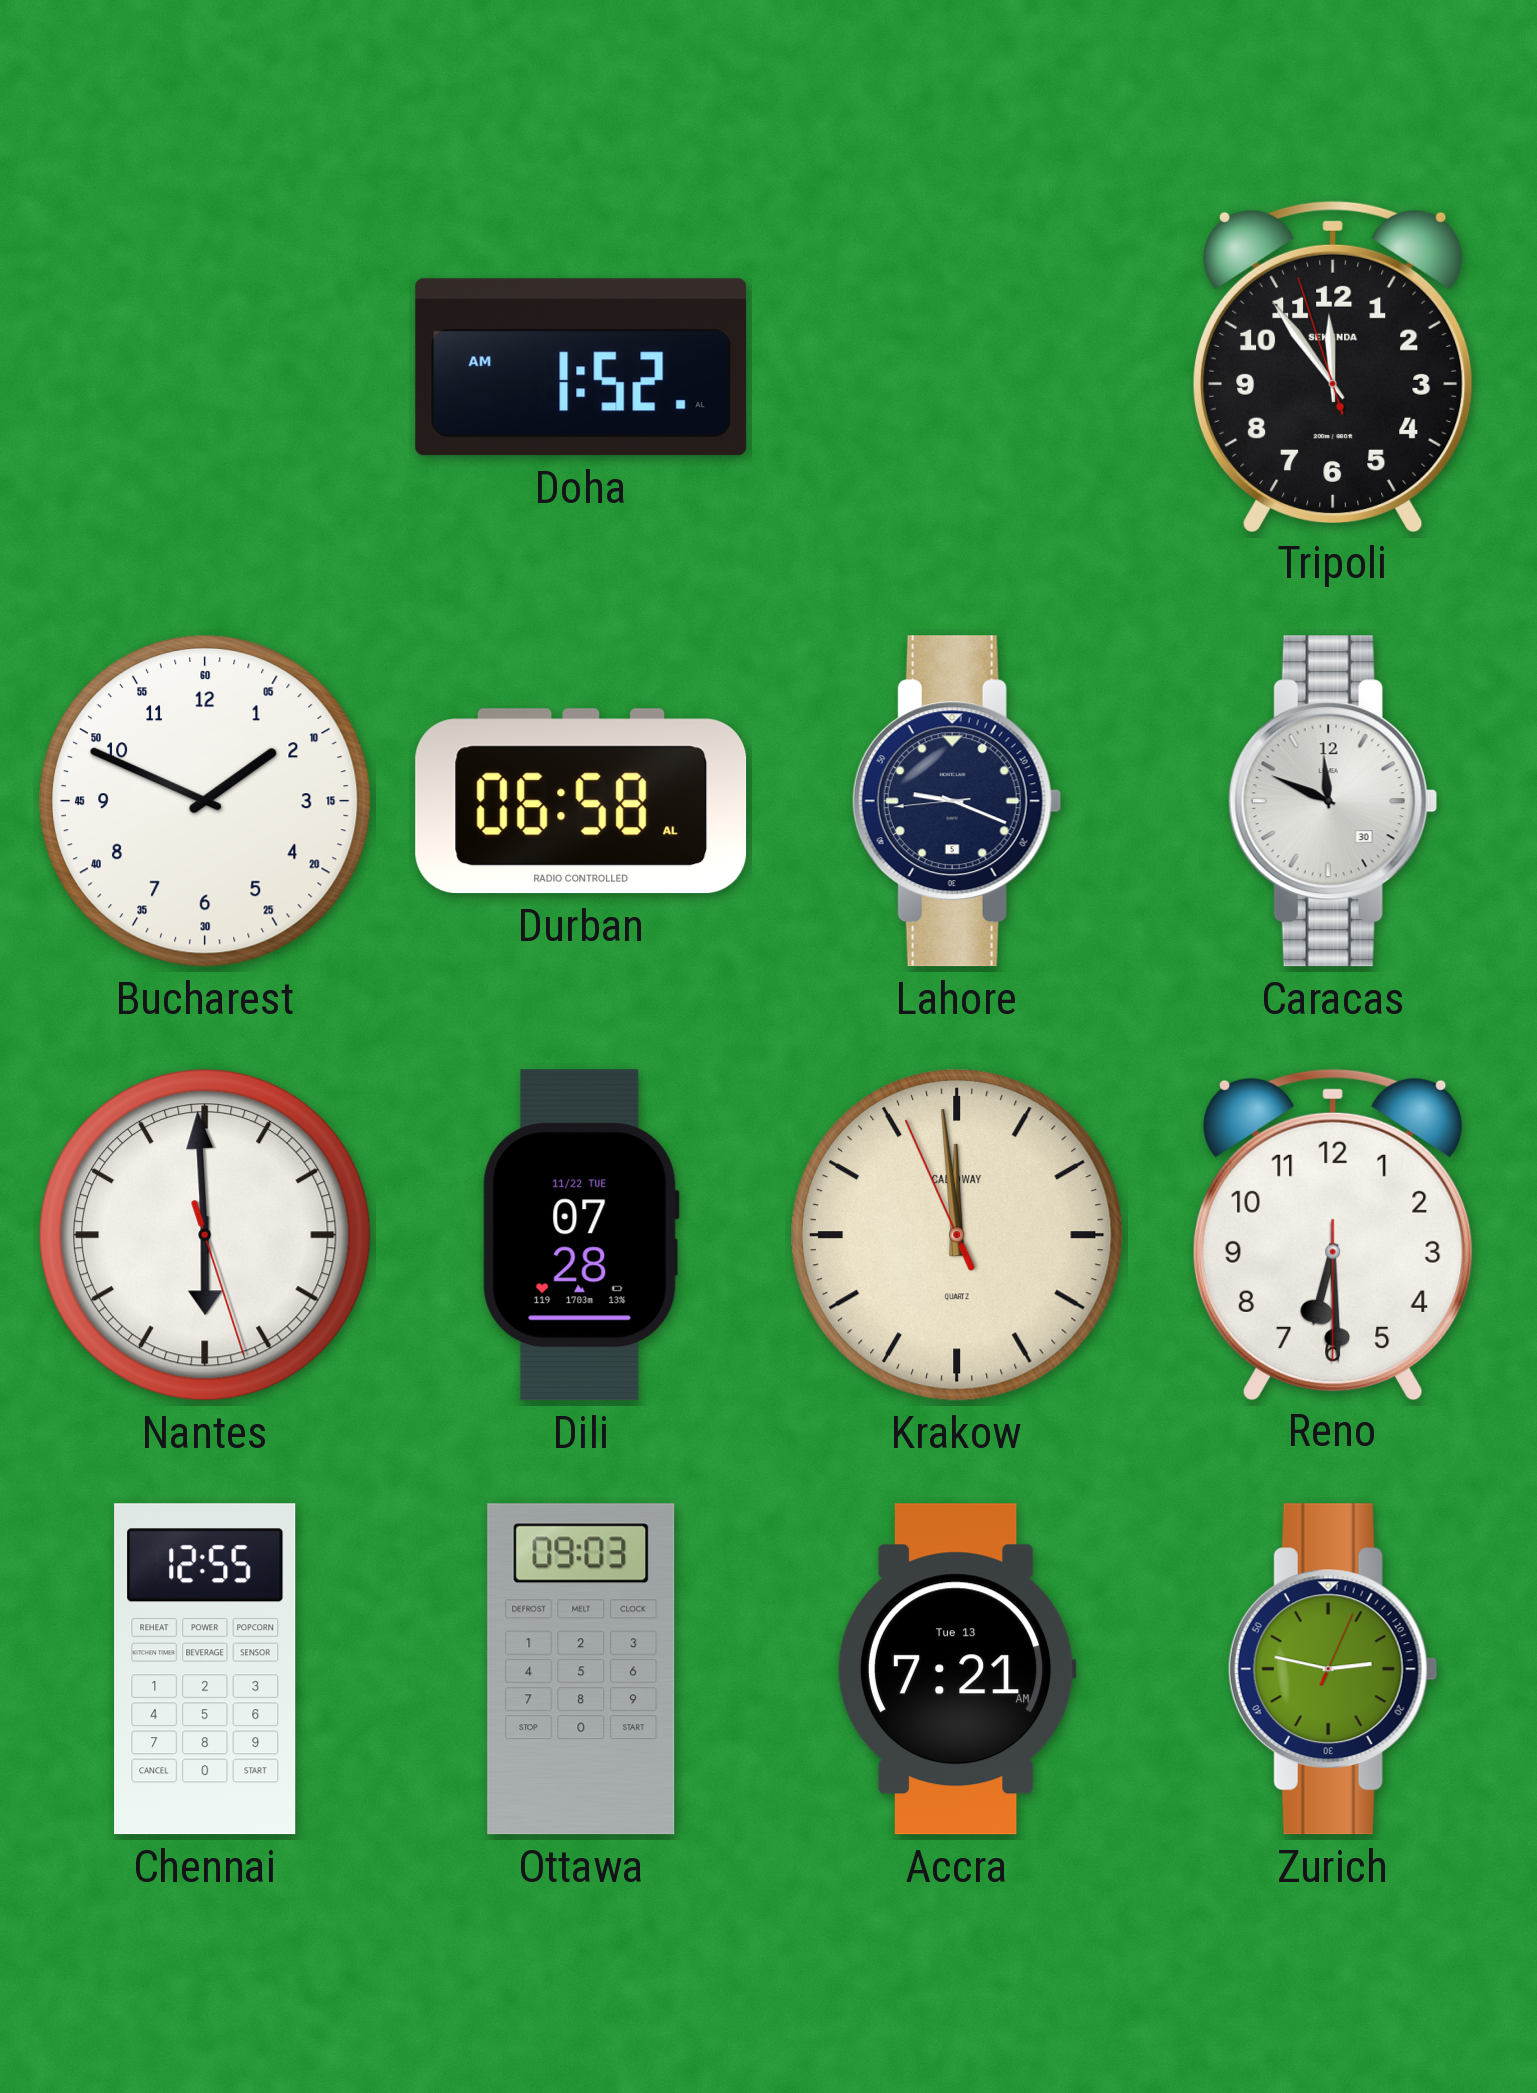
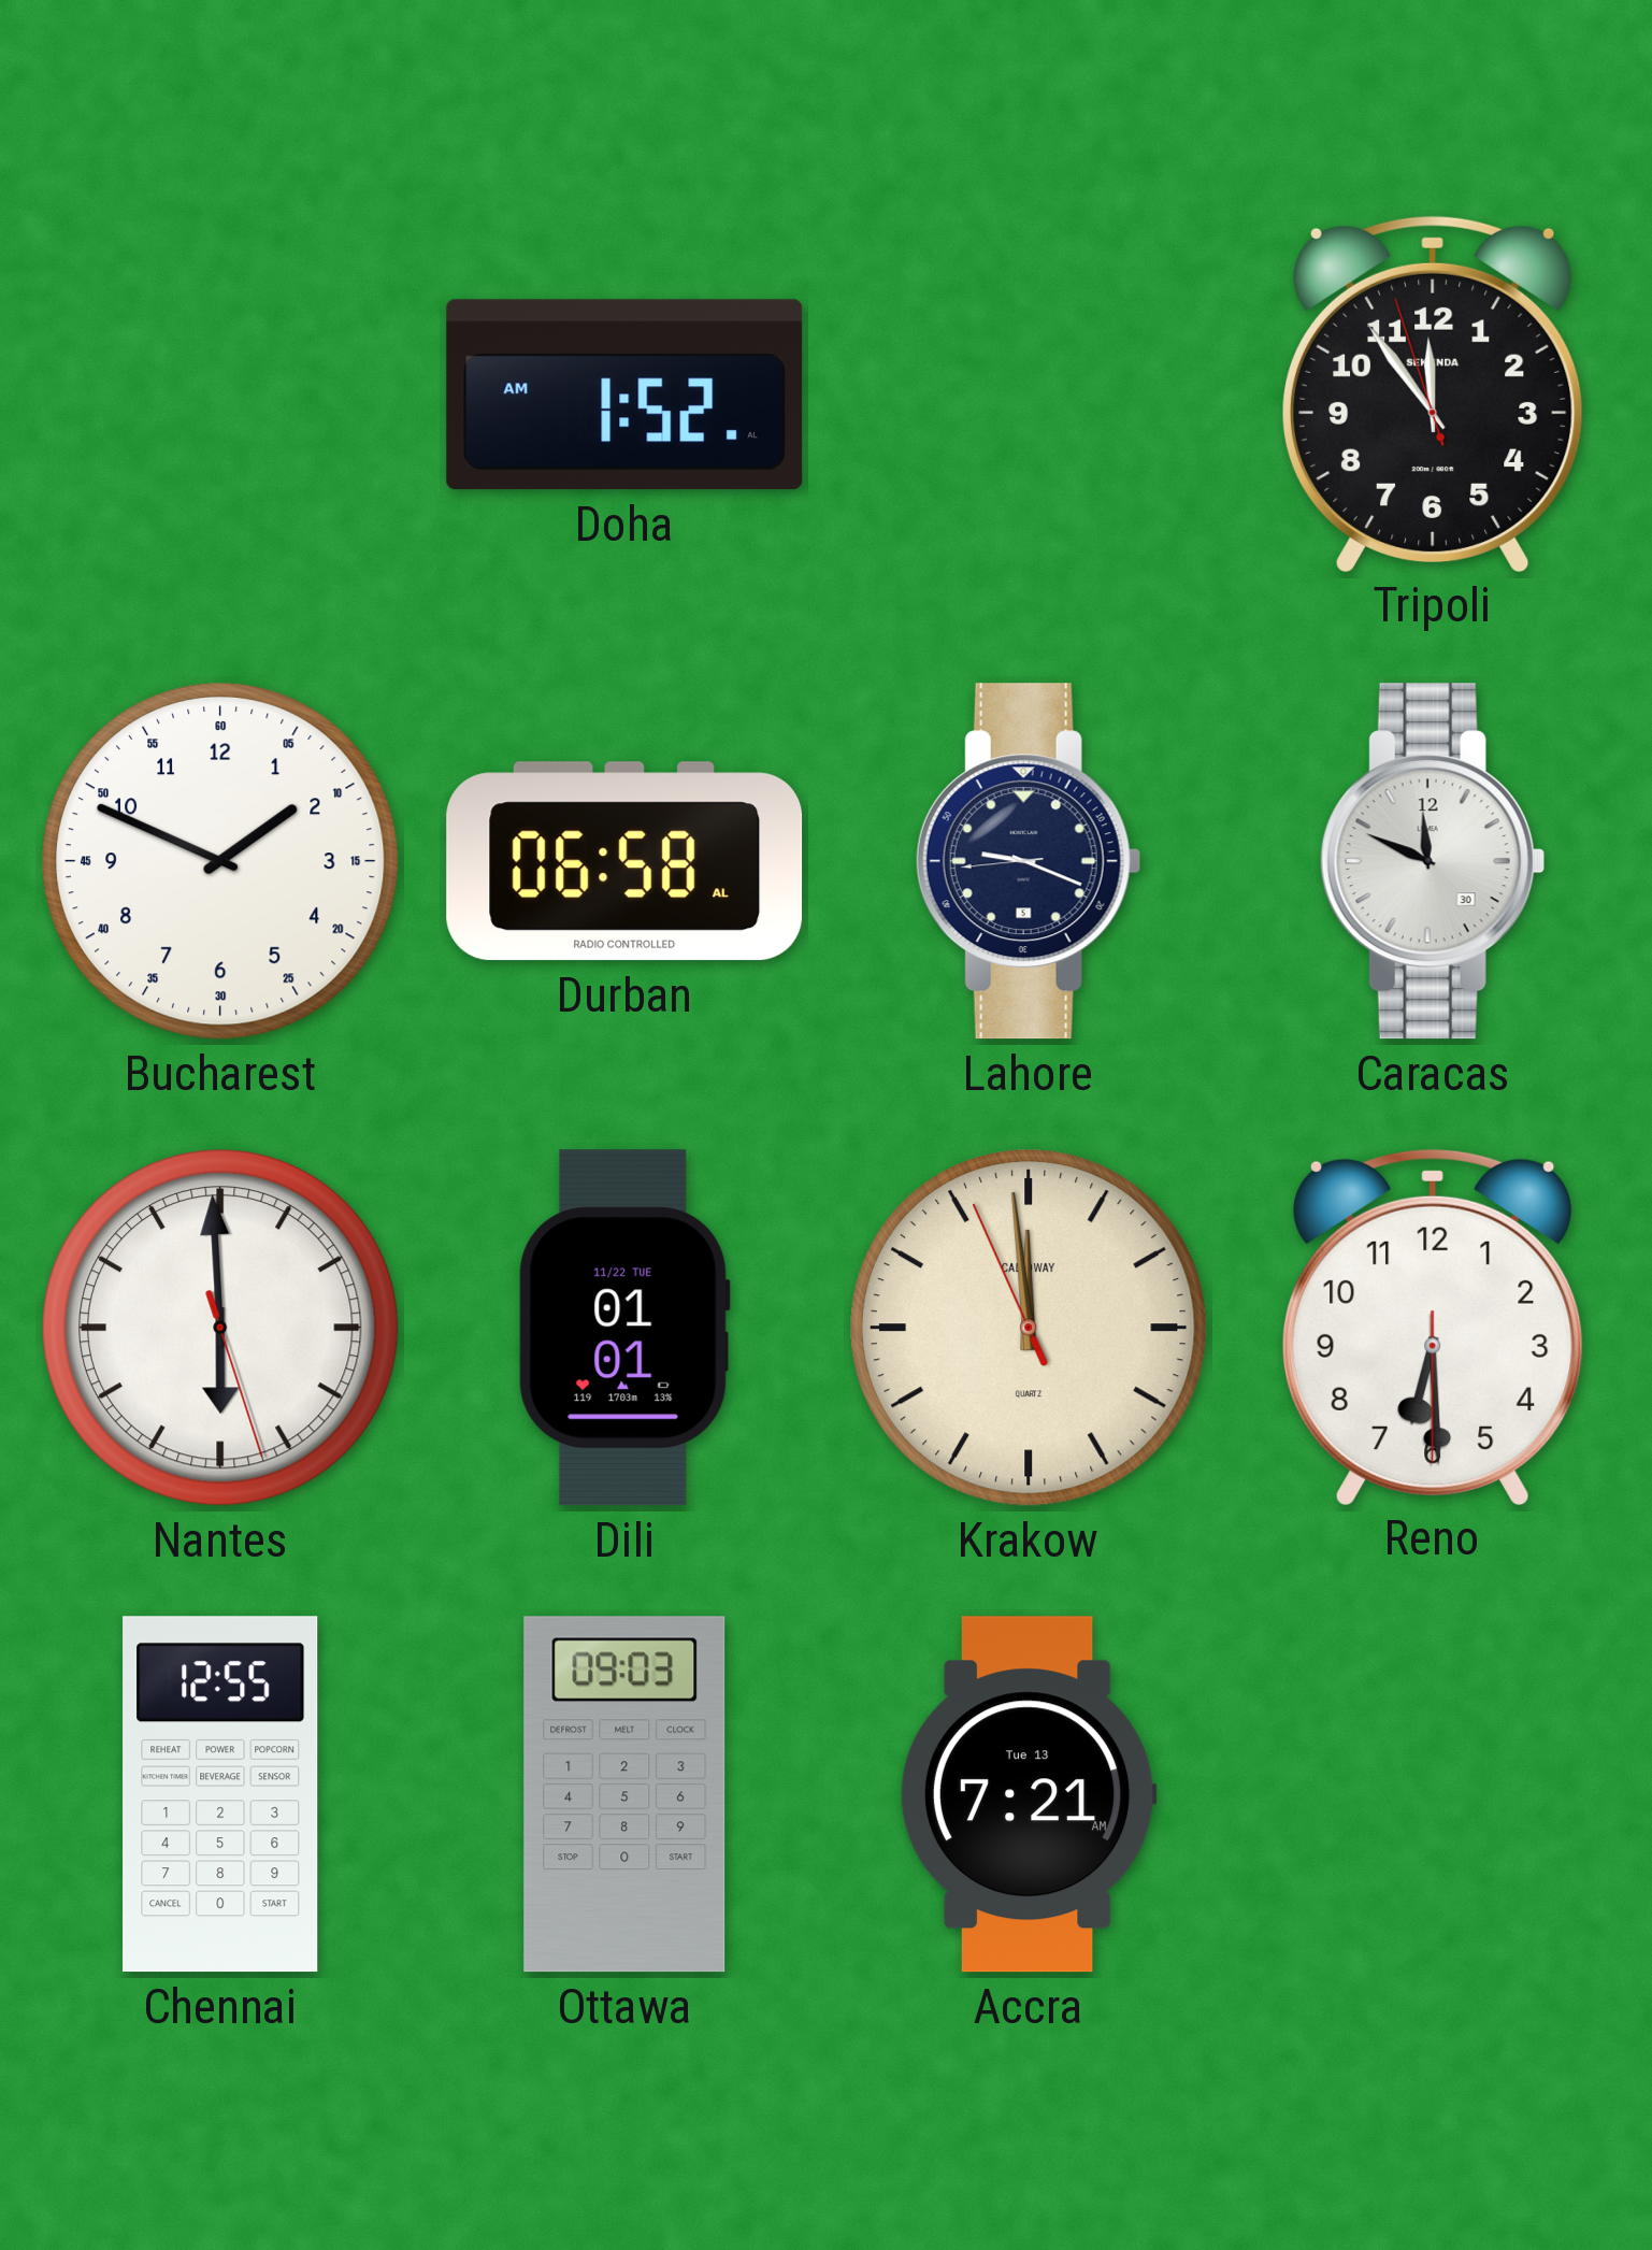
Dili: 07:28 -> 01:01
Zurich: 2:47 -> none
